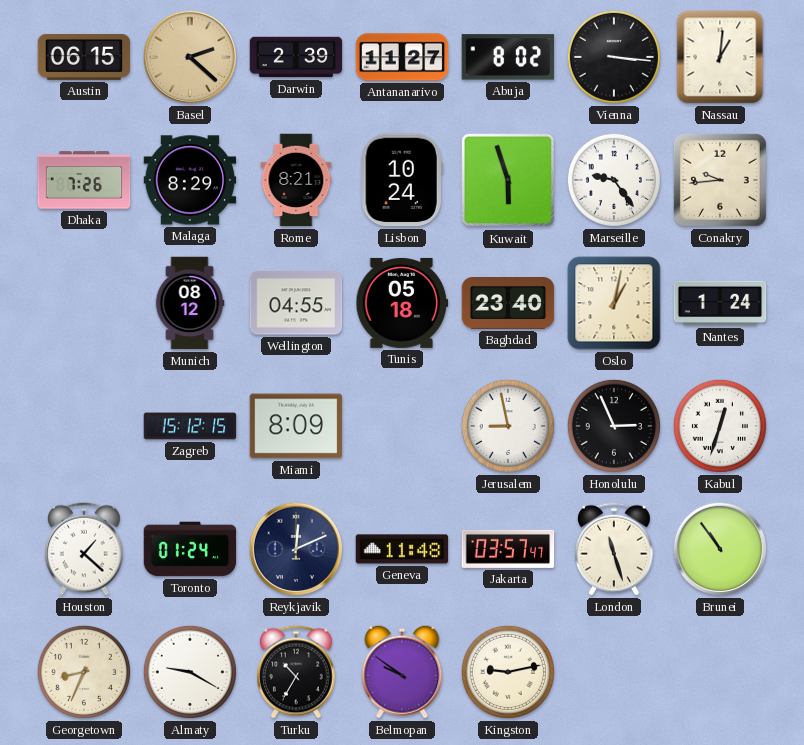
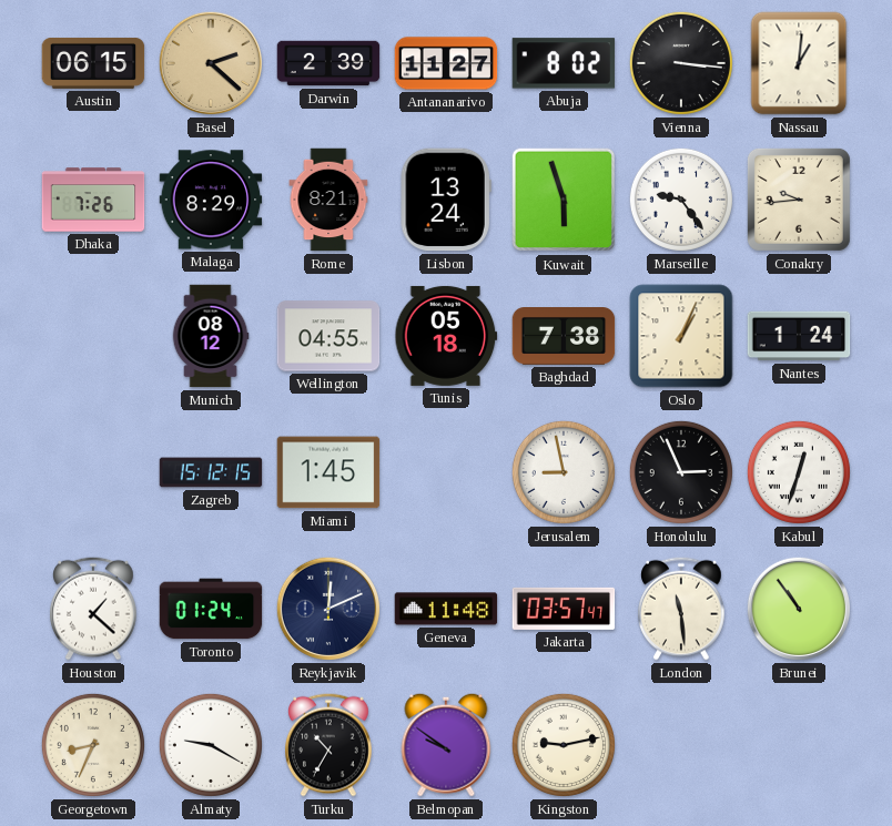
Lisbon: 10:24 -> 13:24
Baghdad: 23:40 -> 7:38
Oslo: 1:02 -> 1:04
Miami: 8:09 -> 1:45
London: 11:27 -> 11:29
